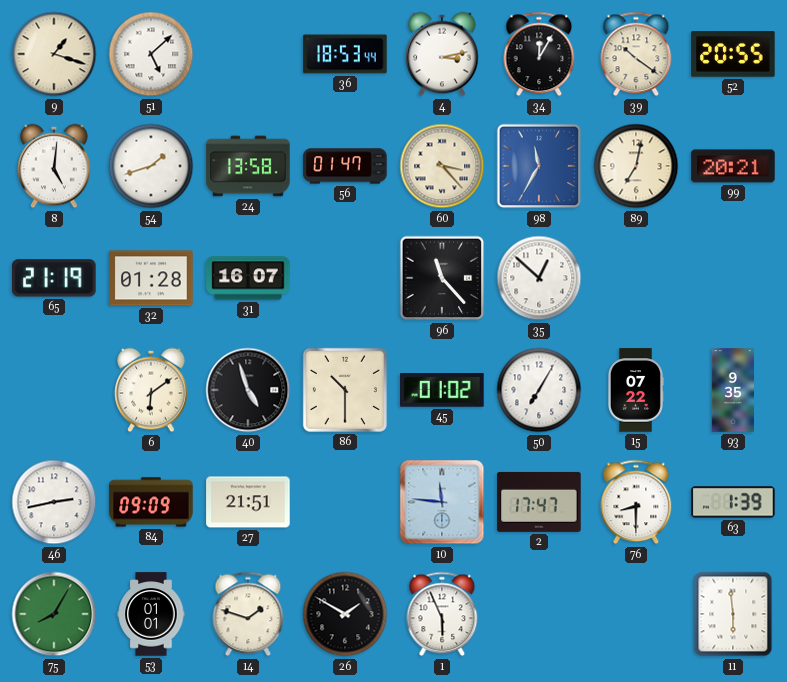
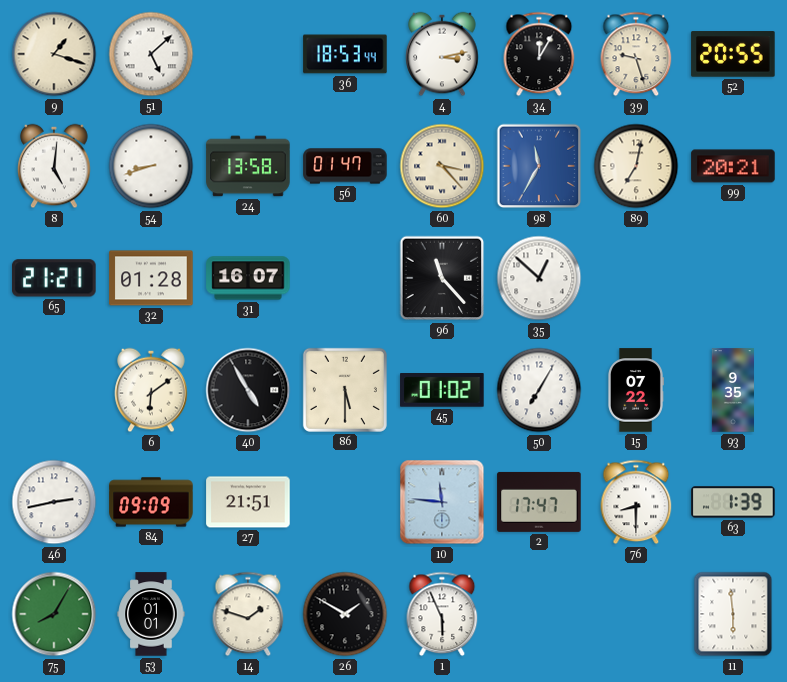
39: 10:21 -> 9:27
54: 1:42 -> 8:42
65: 21:19 -> 21:21
40: 4:57 -> 4:55
86: 10:30 -> 5:30
